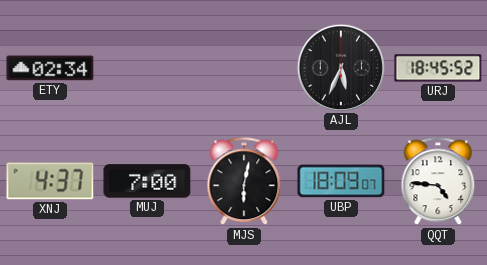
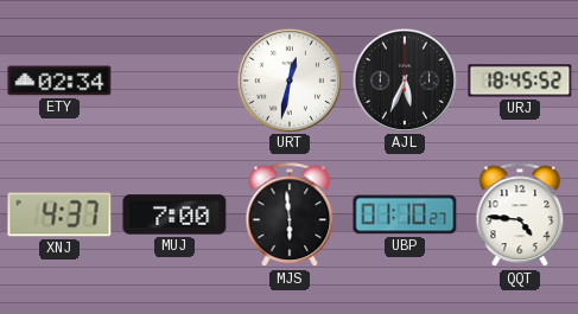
URT: none -> 12:32
MJS: 6:02 -> 5:59
UBP: 18:09 -> 01:10
